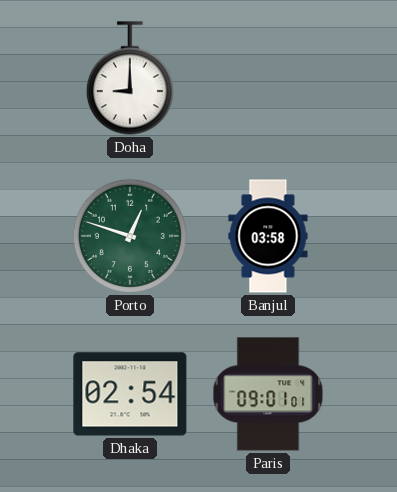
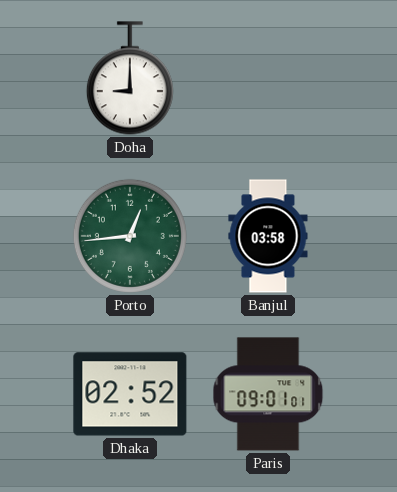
Porto: 12:48 -> 12:44
Dhaka: 02:54 -> 02:52
